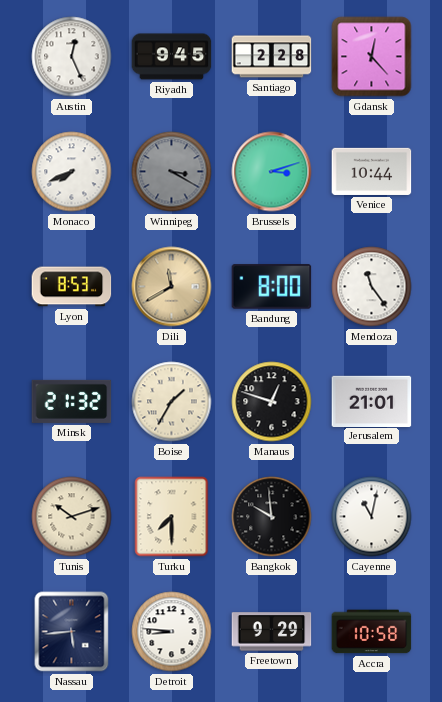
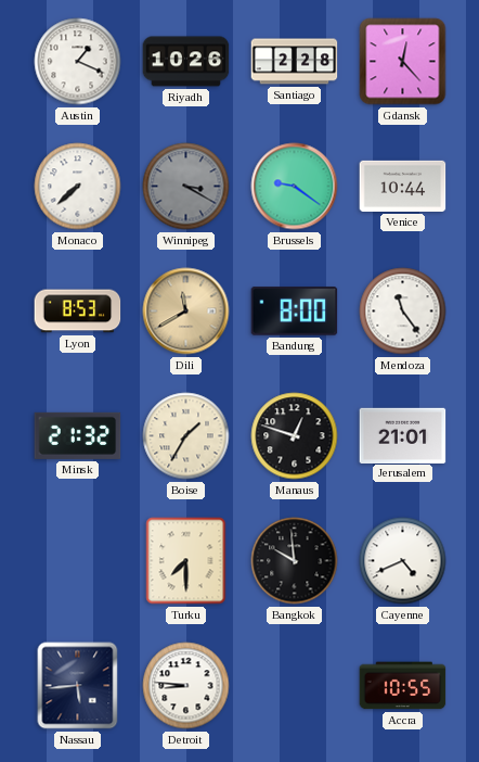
Austin: 12:26 -> 1:19
Riyadh: 9:45 -> 10:26
Monaco: 7:41 -> 7:38
Brussels: 3:12 -> 9:21
Tunis: 10:12 -> none
Cayenne: 11:02 -> 4:41
Freetown: 9:29 -> none
Accra: 10:58 -> 10:55
